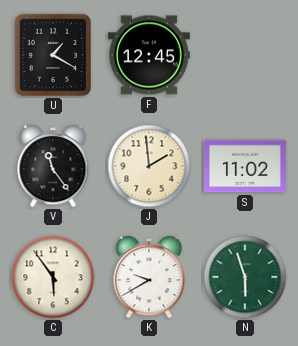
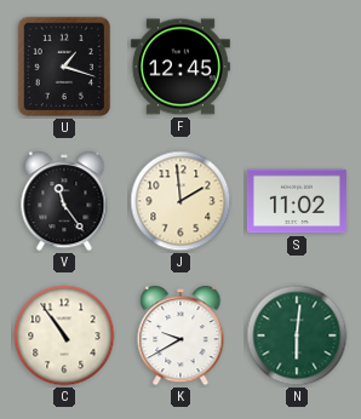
U: 1:20 -> 1:18
C: 5:54 -> 10:54
N: 5:57 -> 6:01
